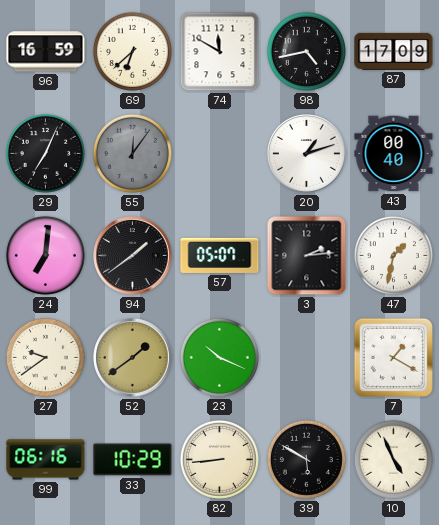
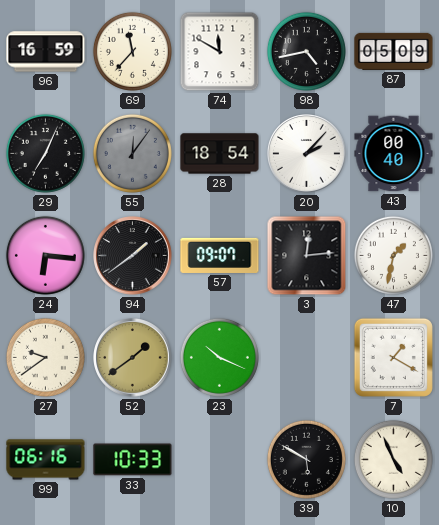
69: 6:38 -> 11:37
87: 17:09 -> 05:09
28: none -> 18:54
20: 1:12 -> 2:07
24: 7:01 -> 6:16
57: 05:07 -> 09:07
3: 2:14 -> 12:14
33: 10:29 -> 10:33
82: 8:44 -> none
